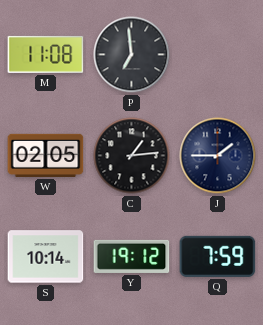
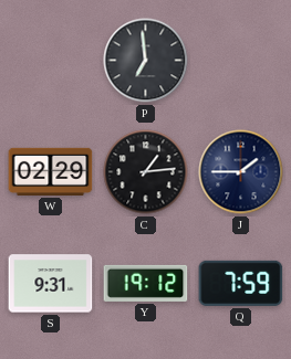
M: 11:08 -> none
W: 02:05 -> 02:29
S: 10:14 -> 9:31
